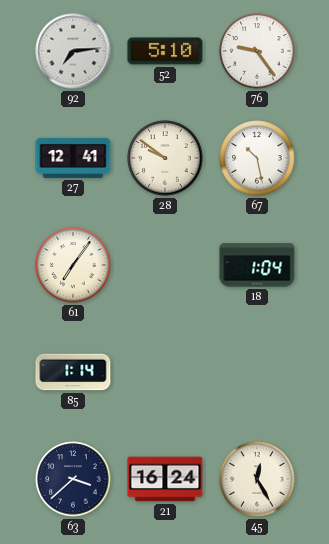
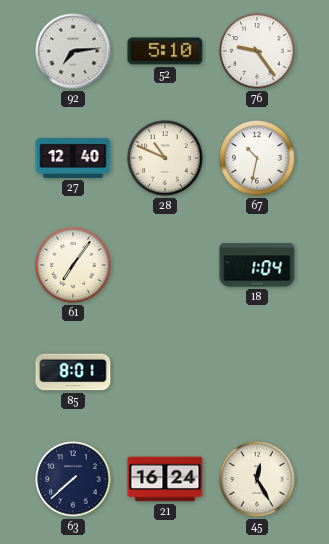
27: 12:41 -> 12:40
28: 9:51 -> 10:49
67: 10:28 -> 10:32
85: 1:14 -> 8:01
63: 3:38 -> 7:38
